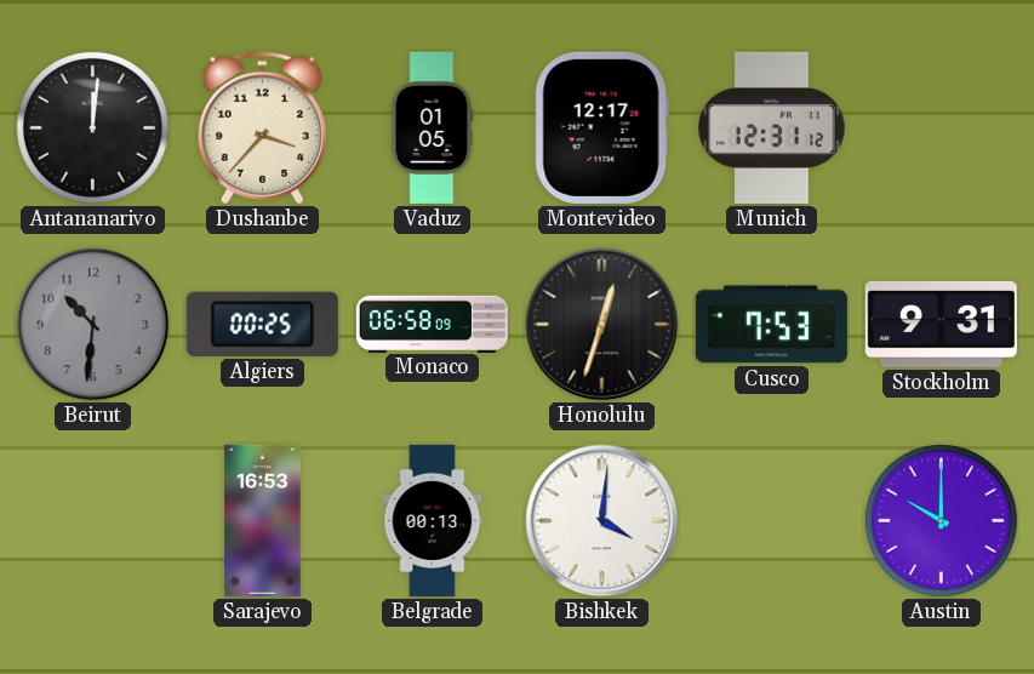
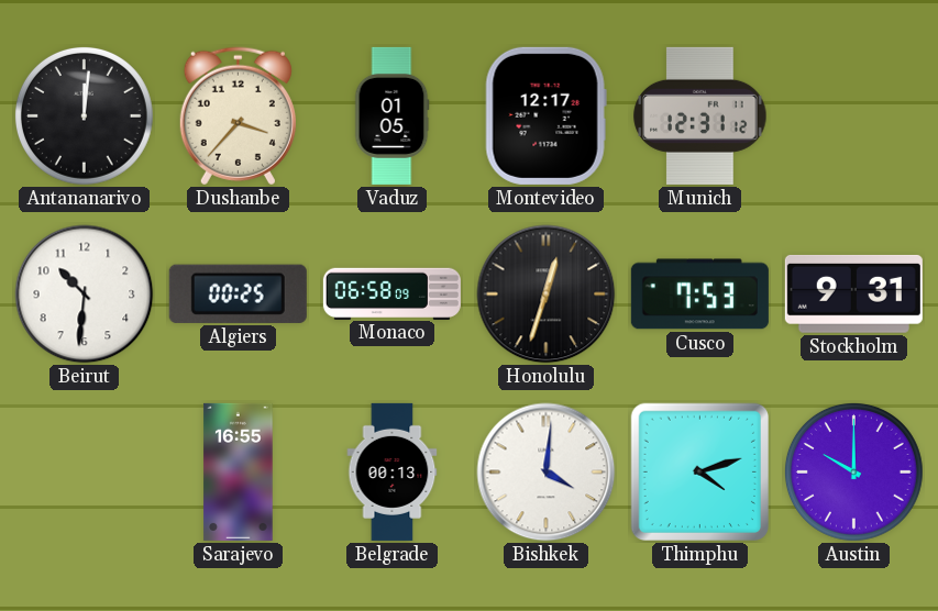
Beirut dial: grey -> white
Sarajevo: 16:53 -> 16:55
Thimphu: none -> 4:12
